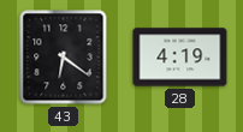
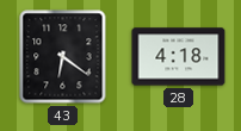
28: 4:19 -> 4:18
